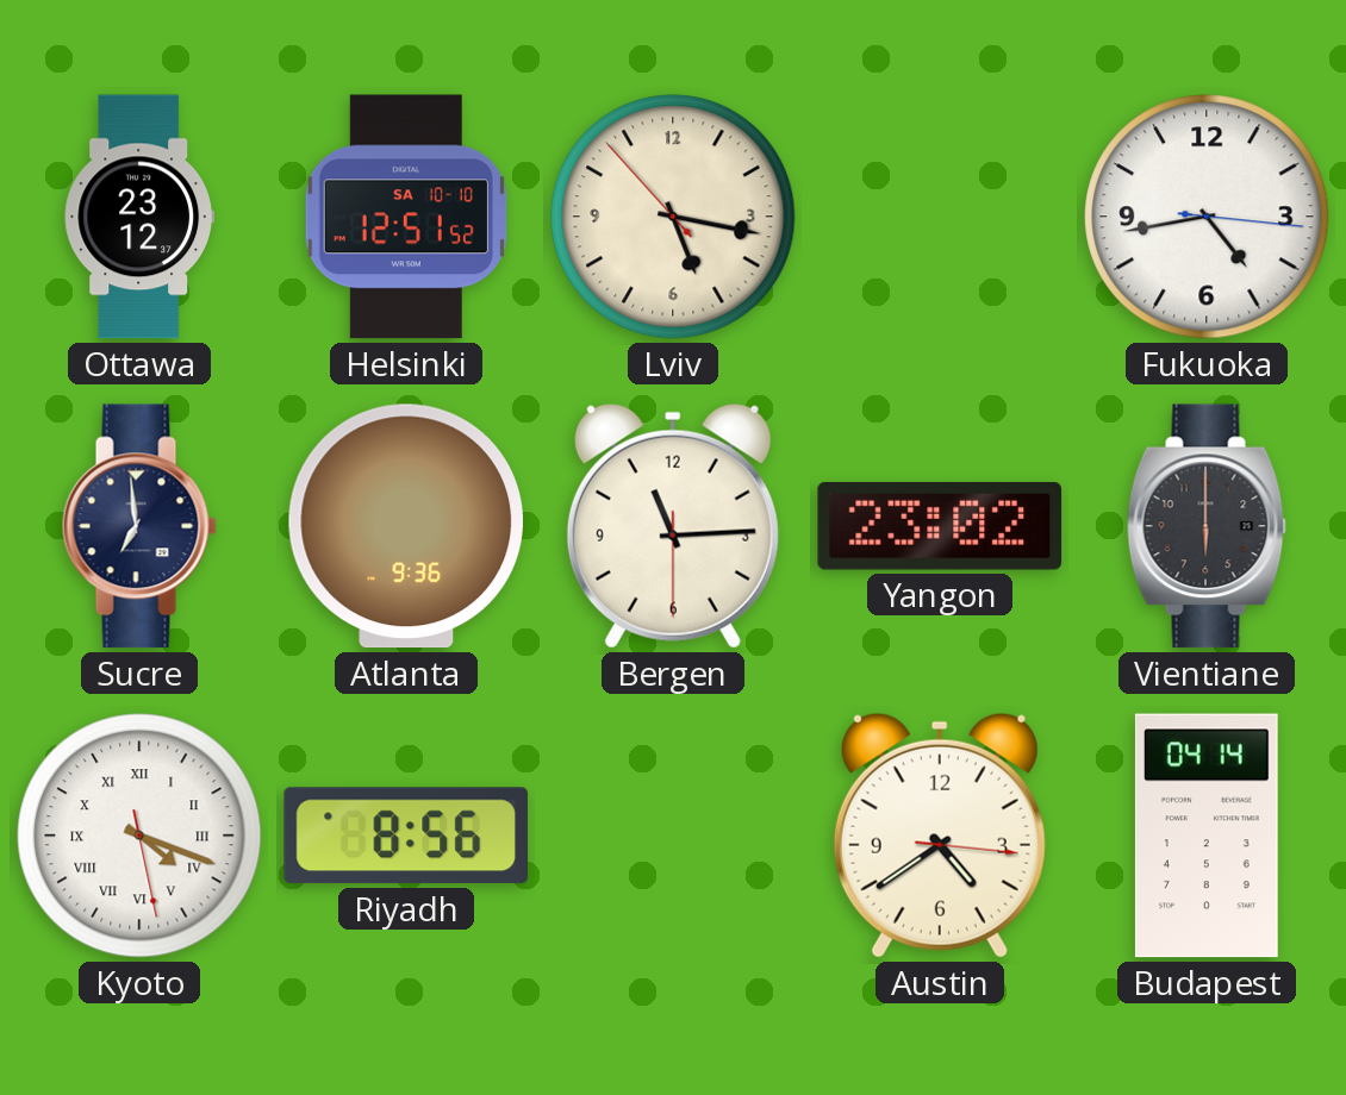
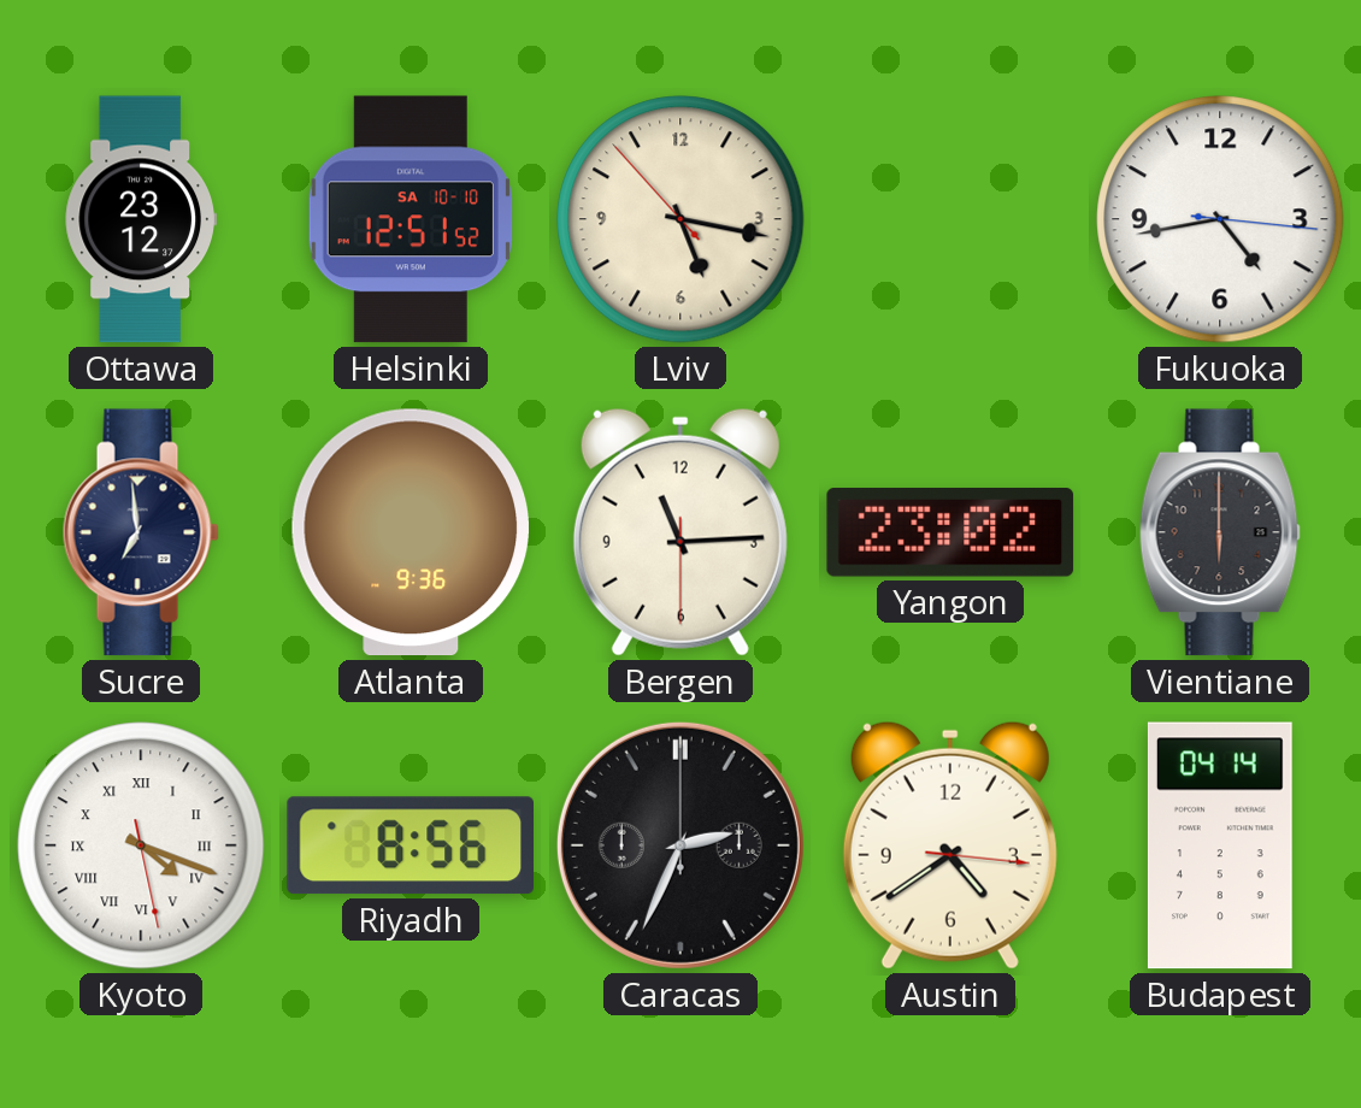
Caracas: none -> 2:34
